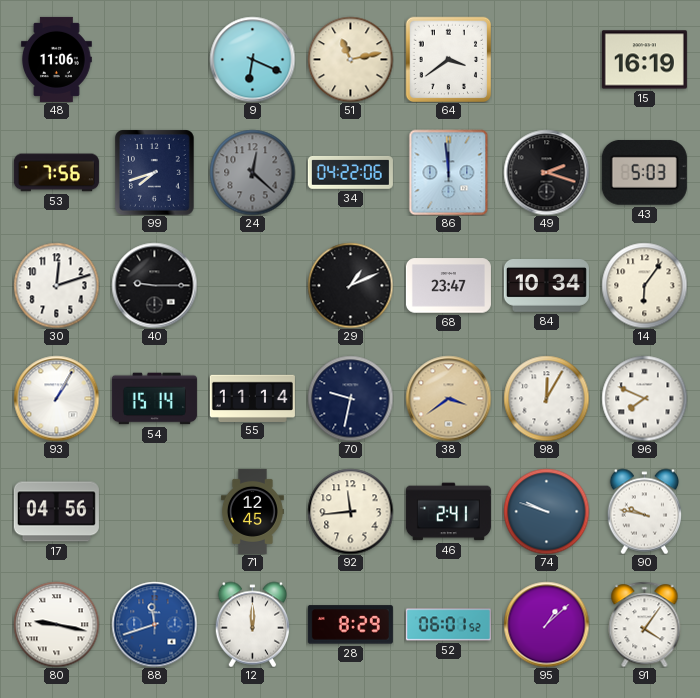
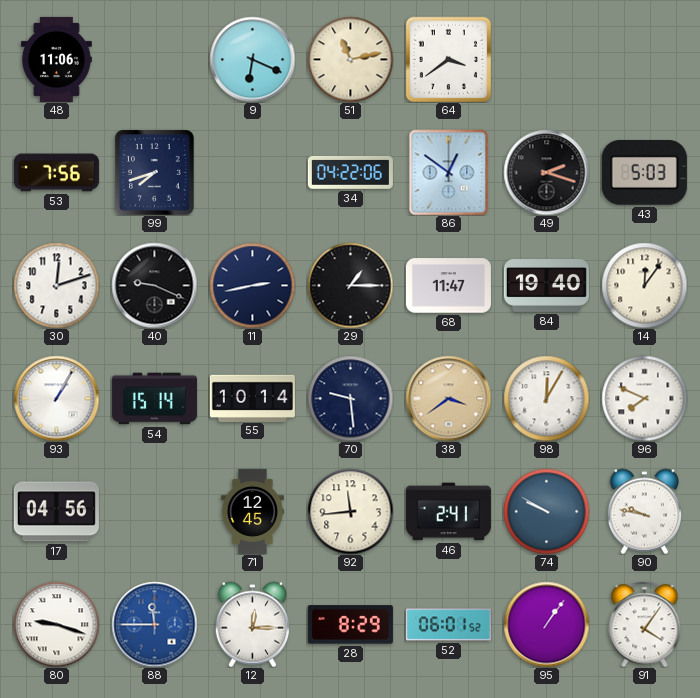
15: 16:19 -> none
24: 12:22 -> none
86: 11:59 -> 12:51
40: 9:15 -> 9:19
11: none -> 2:43
29: 1:11 -> 1:15
68: 23:47 -> 11:47
84: 10:34 -> 19:40
14: 6:06 -> 12:06
55: 11:14 -> 10:14
70: 9:32 -> 9:29
74: 9:48 -> 9:50
80: 9:17 -> 9:18
88: 11:42 -> 11:45
12: 12:00 -> 12:15
95: 1:08 -> 1:06
